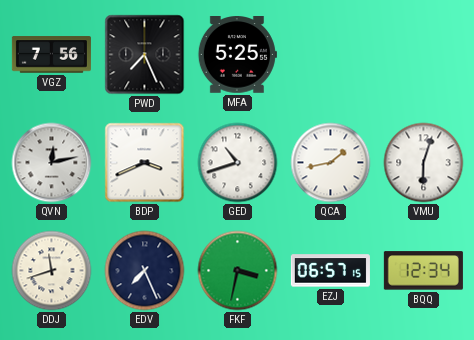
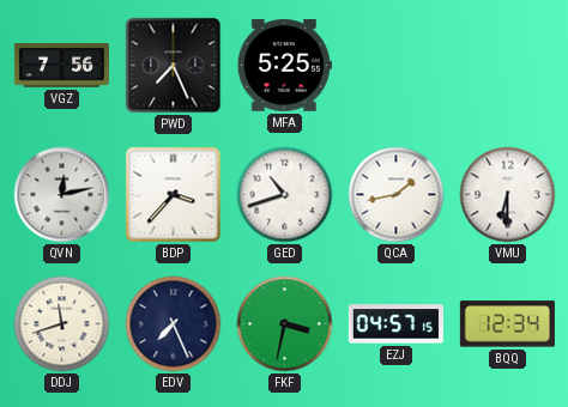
BDP: 3:41 -> 3:37
VMU: 6:03 -> 6:30
EZJ: 06:57 -> 04:57
